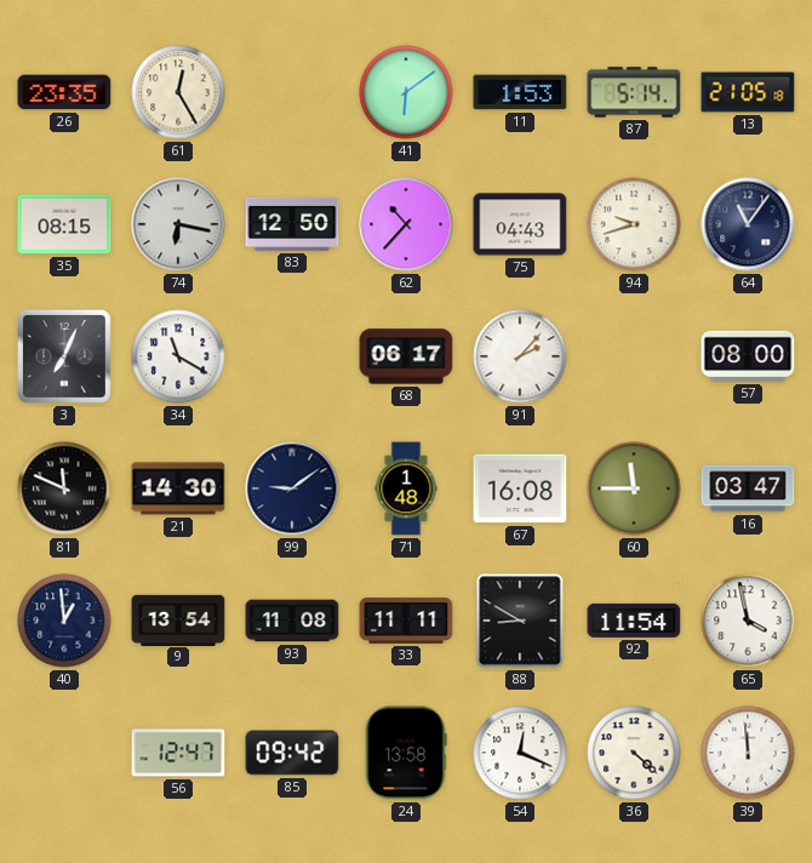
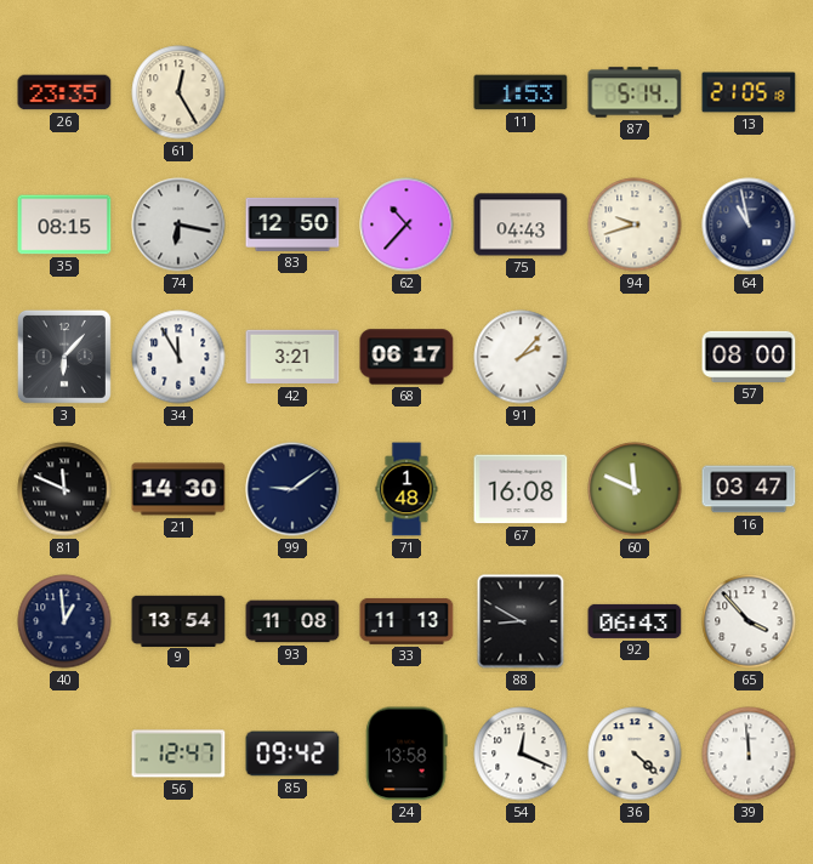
41: 6:09 -> none
64: 11:06 -> 10:58
3: 7:04 -> 6:07
34: 11:20 -> 11:55
42: none -> 3:21
60: 11:45 -> 11:49
33: 11:11 -> 11:13
92: 11:54 -> 06:43
65: 3:58 -> 3:53
